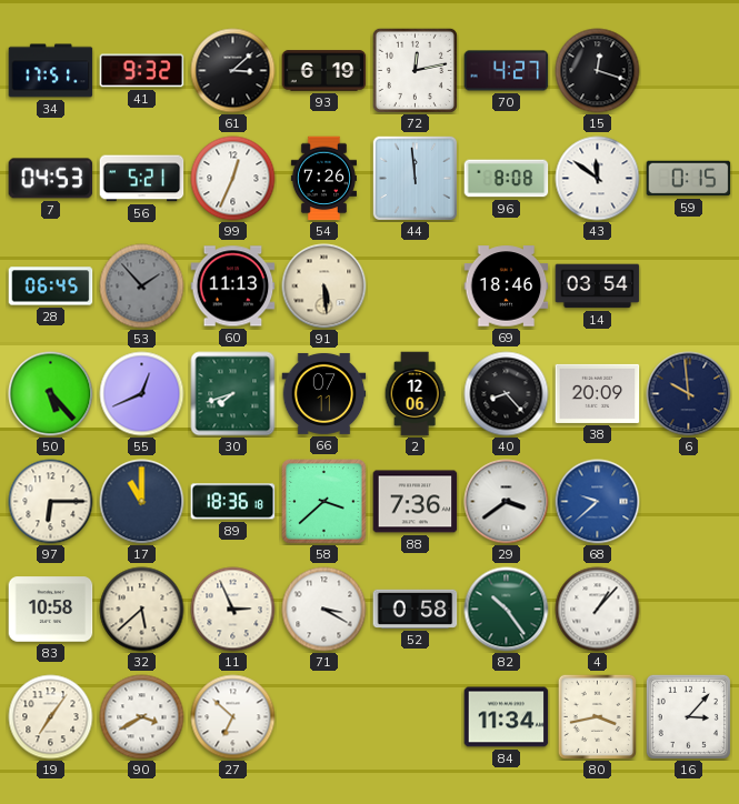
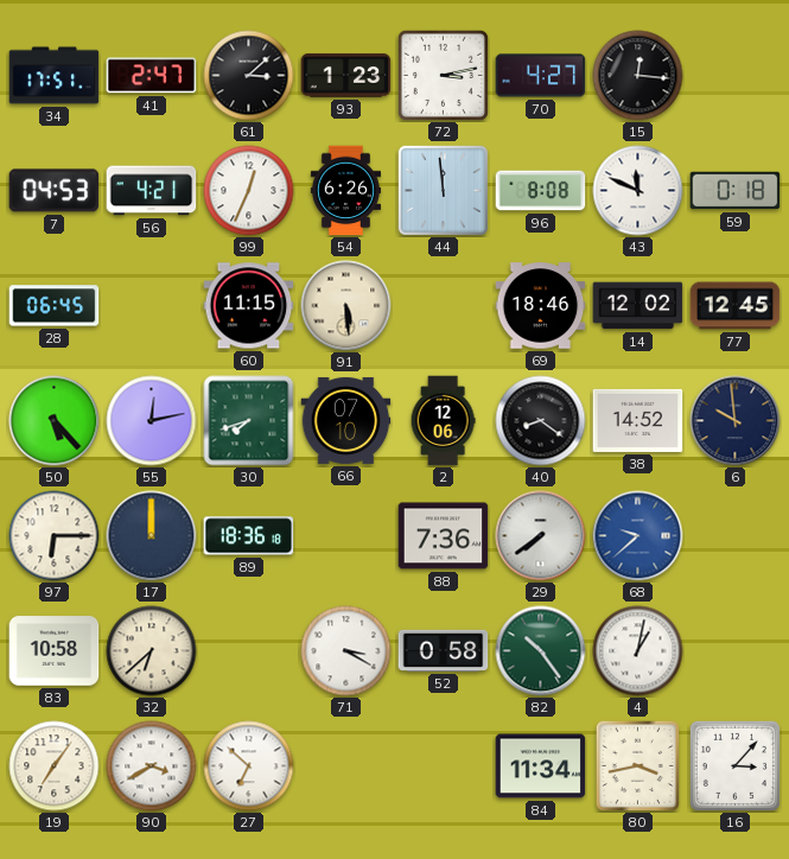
41: 9:32 -> 2:47
93: 6:19 -> 1:23
72: 12:13 -> 3:13
15: 12:18 -> 12:16
56: 5:21 -> 4:21
54: 7:26 -> 6:26
43: 11:51 -> 11:49
59: 0:15 -> 0:18
53: 1:53 -> none
60: 11:13 -> 11:15
14: 03:54 -> 12:02
77: none -> 12:45
55: 12:41 -> 12:13
66: 07:11 -> 07:10
40: 8:23 -> 8:21
38: 20:09 -> 14:52
17: 11:00 -> 12:00
58: 3:38 -> none
29: 3:39 -> 7:39
32: 5:38 -> 6:38
11: 2:56 -> none
4: 1:07 -> 1:02
